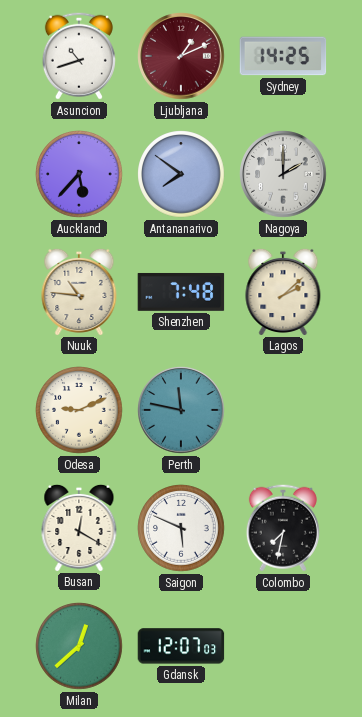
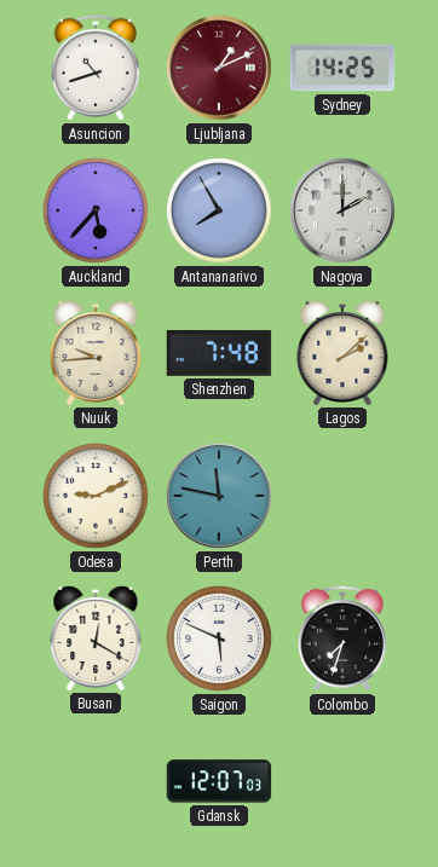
Antananarivo: 7:51 -> 7:55
Nuuk: 10:46 -> 9:44
Colombo: 7:32 -> 7:33
Milan: 12:38 -> none
